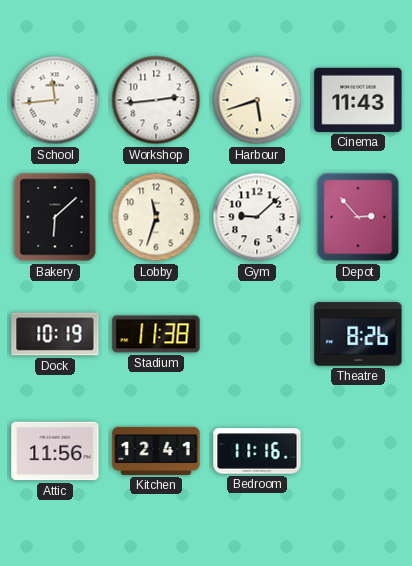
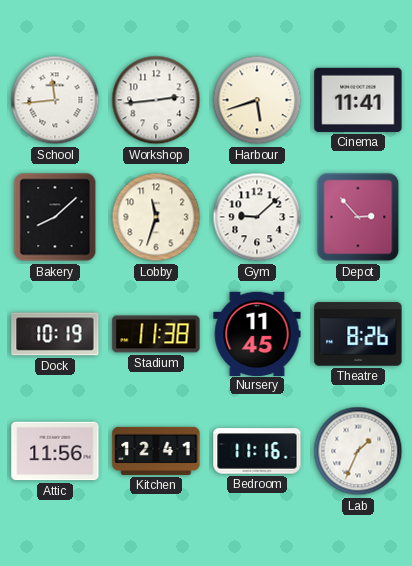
Cinema: 11:43 -> 11:41
Bakery: 6:08 -> 8:08
Nursery: none -> 11:45
Lab: none -> 1:34
